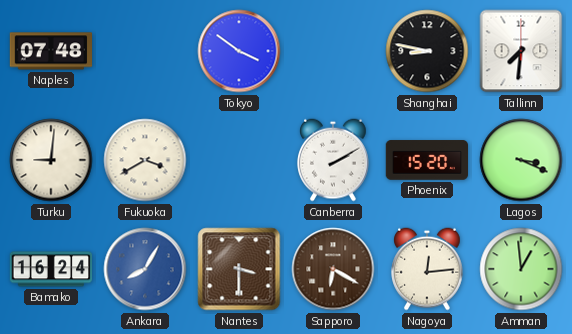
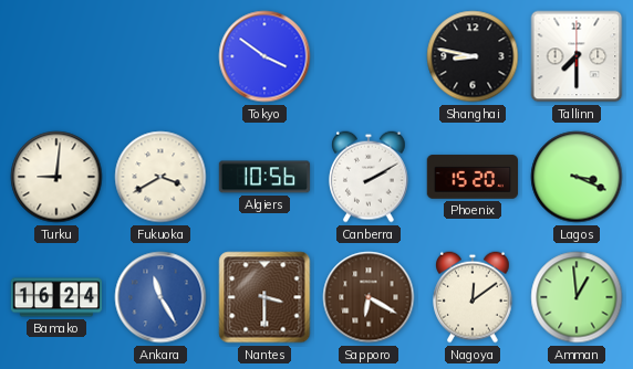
Naples: 07:48 -> none
Tallinn: 7:31 -> 7:30
Algiers: none -> 10:56
Ankara: 8:05 -> 11:25
Nagoya: 12:14 -> 12:09
